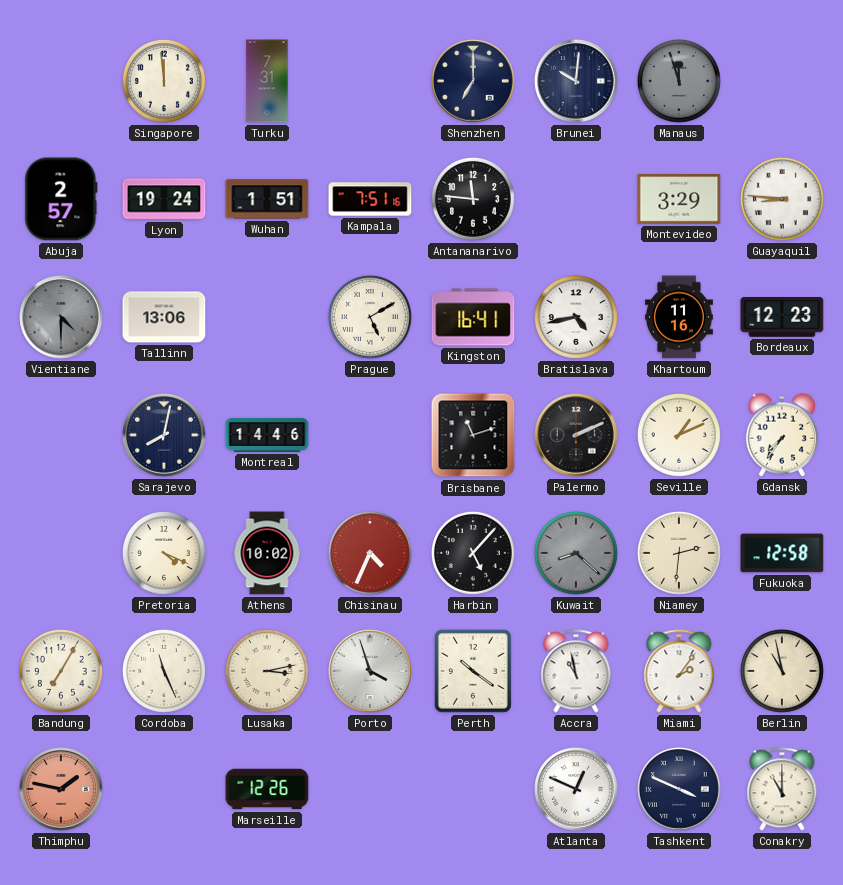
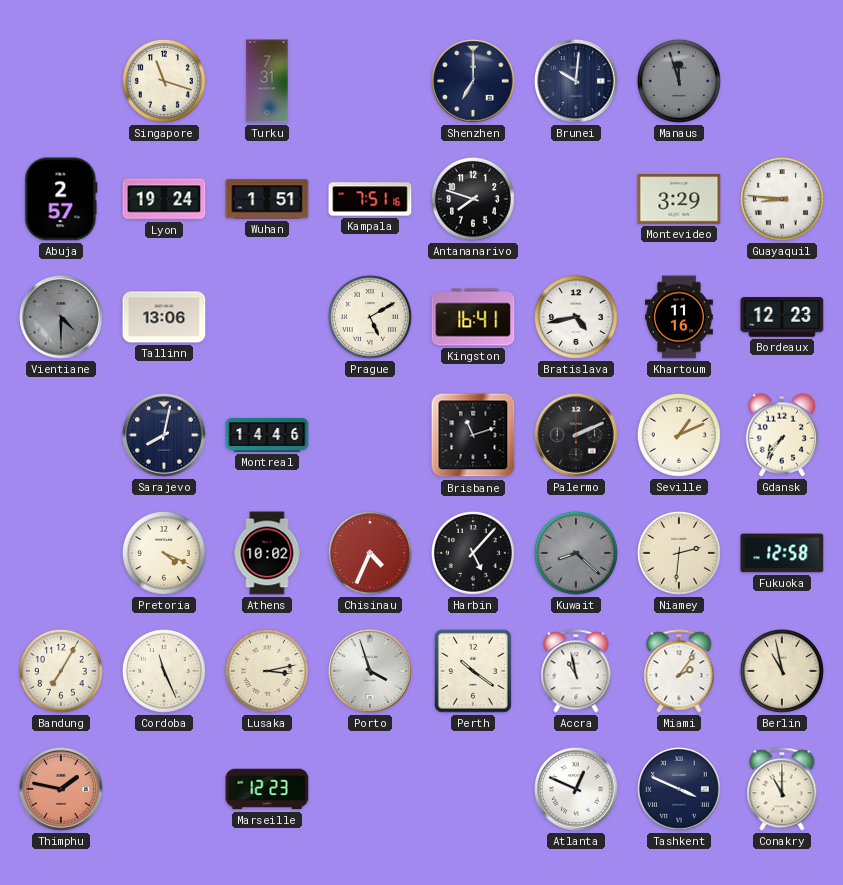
Singapore: 11:59 -> 11:18
Antananarivo: 11:46 -> 7:48
Marseille: 12:26 -> 12:23
